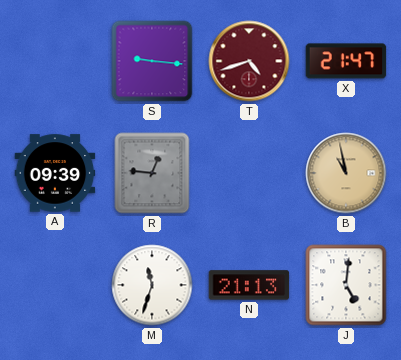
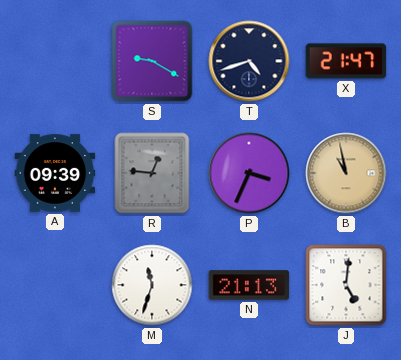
S: 9:16 -> 9:20
T dial: burgundy -> navy
P: none -> 3:34
